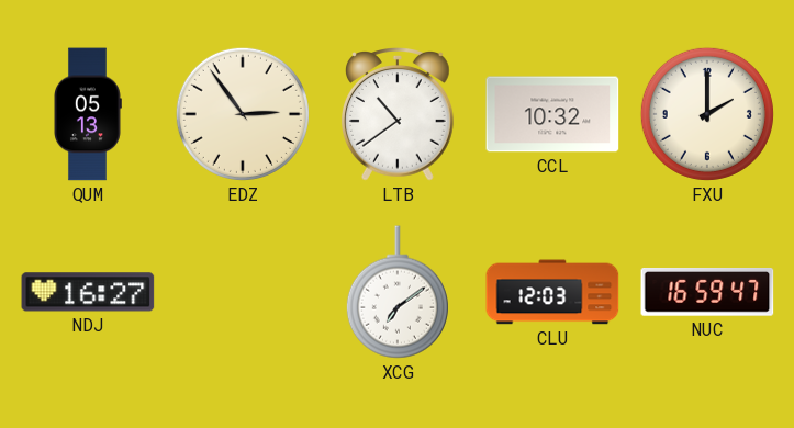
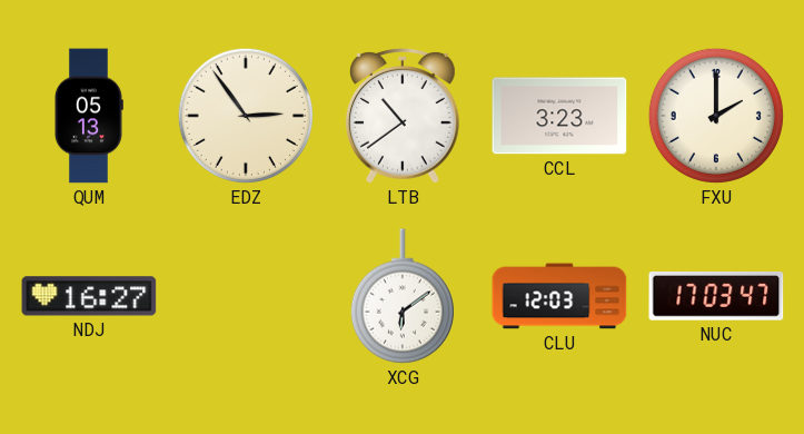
CCL: 10:32 -> 3:23
XCG: 7:09 -> 6:09
NUC: 16:59 -> 17:03
